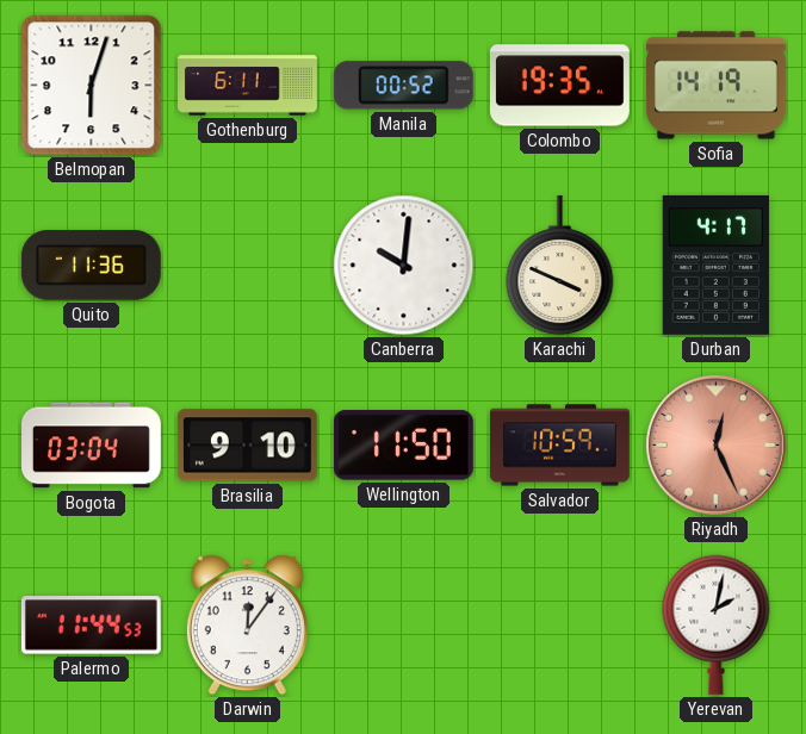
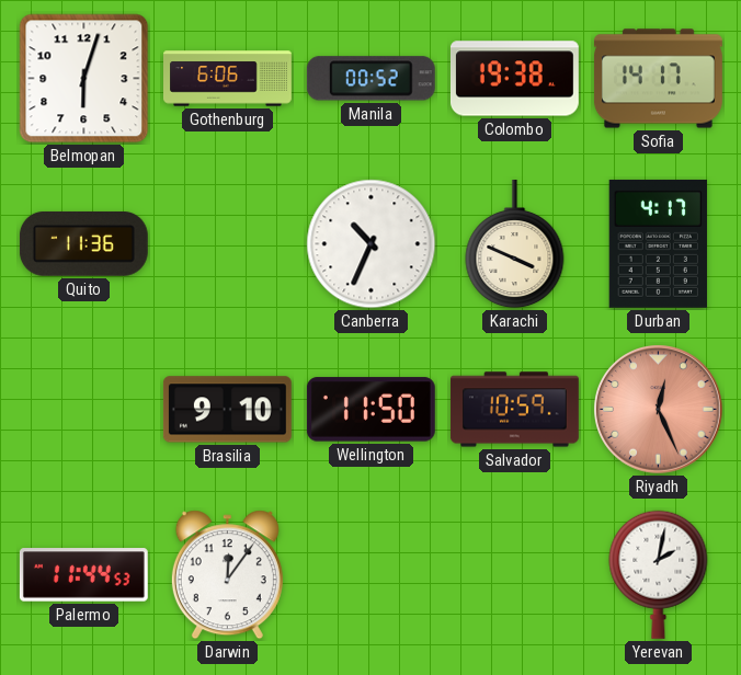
Gothenburg: 6:11 -> 6:06
Colombo: 19:35 -> 19:38
Sofia: 14:19 -> 14:17
Canberra: 10:01 -> 10:34
Bogota: 03:04 -> none
